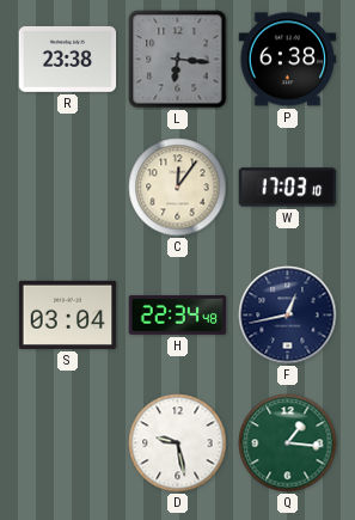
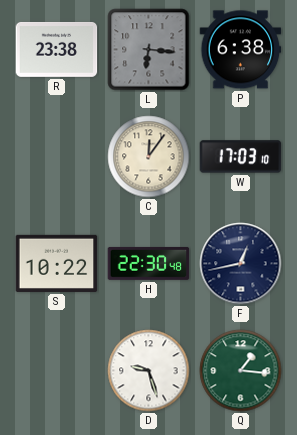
S: 03:04 -> 10:22
H: 22:34 -> 22:30
D: 9:28 -> 9:27
